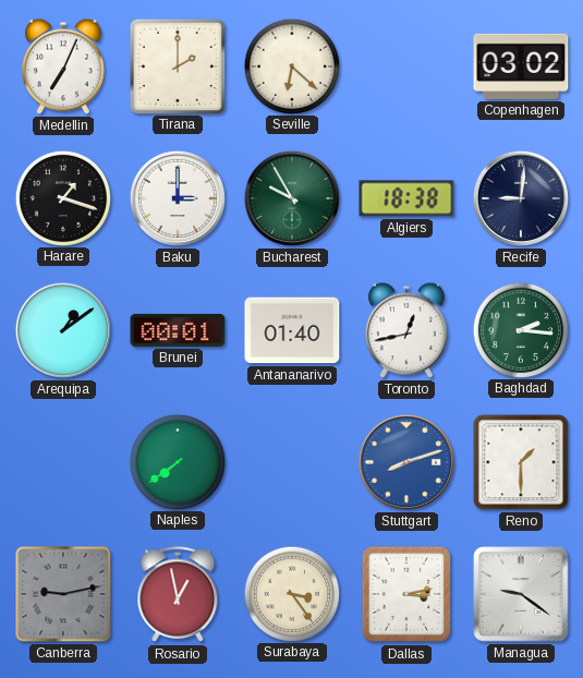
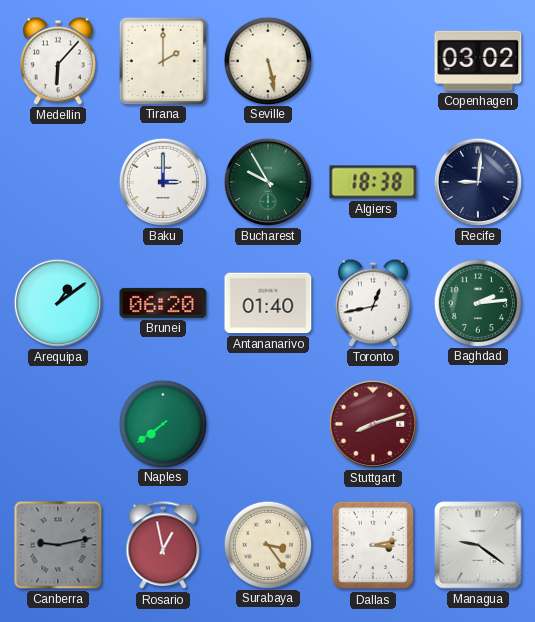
Medellin: 7:04 -> 6:07
Seville: 6:22 -> 5:28
Harare: 1:18 -> none
Brunei: 00:01 -> 06:20
Baghdad: 2:16 -> 2:14
Stuttgart dial: blue -> burgundy
Reno: 1:30 -> none
